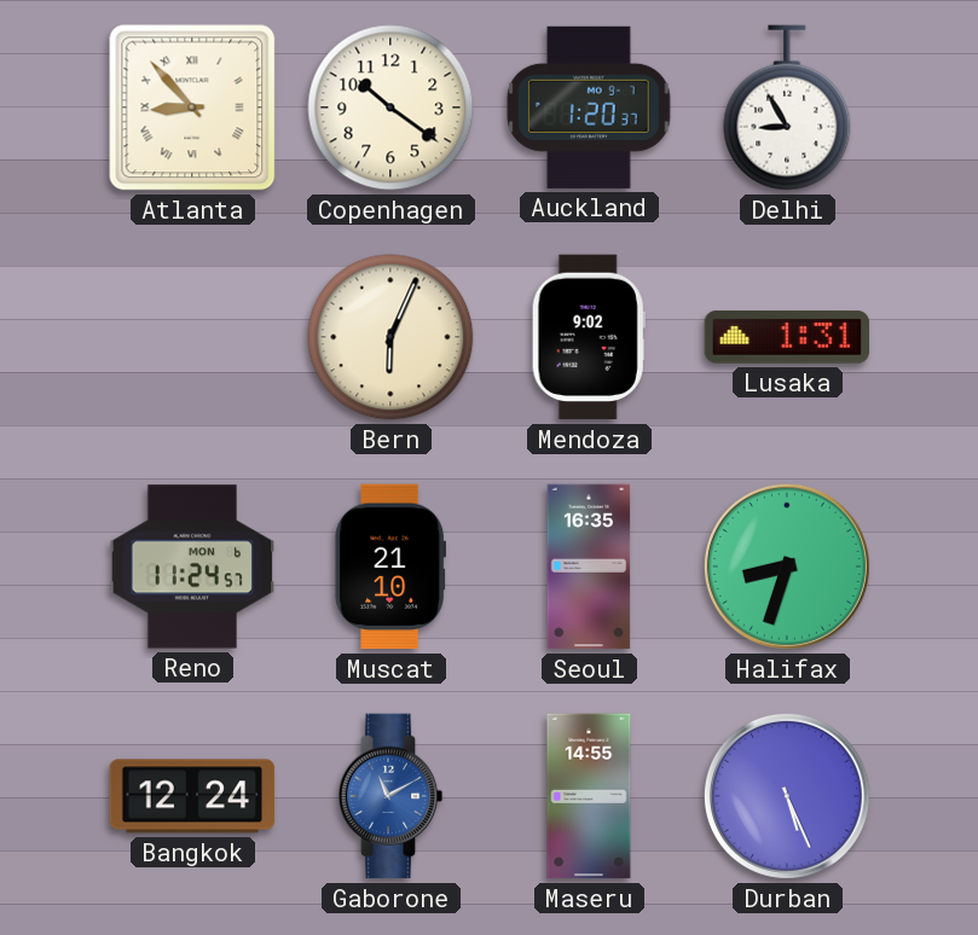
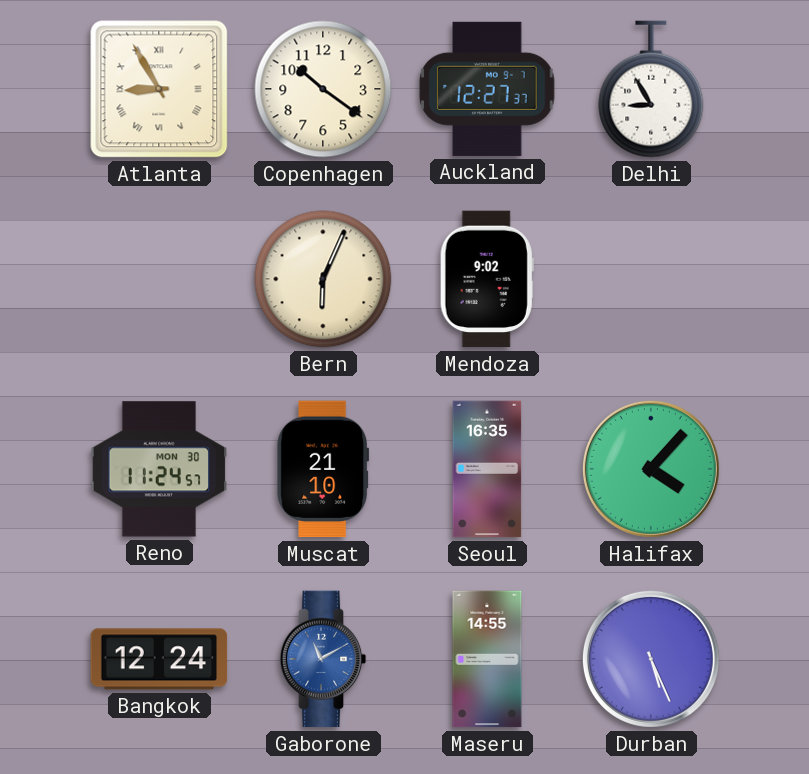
Atlanta: 8:53 -> 8:55
Auckland: 1:20 -> 12:27
Lusaka: 1:31 -> none
Reno date: MON 6 -> MON 30
Halifax: 8:33 -> 4:07
